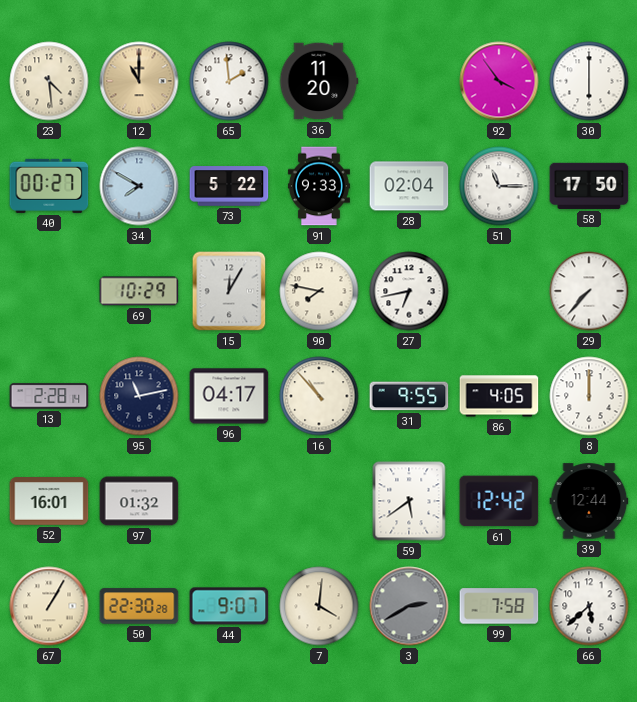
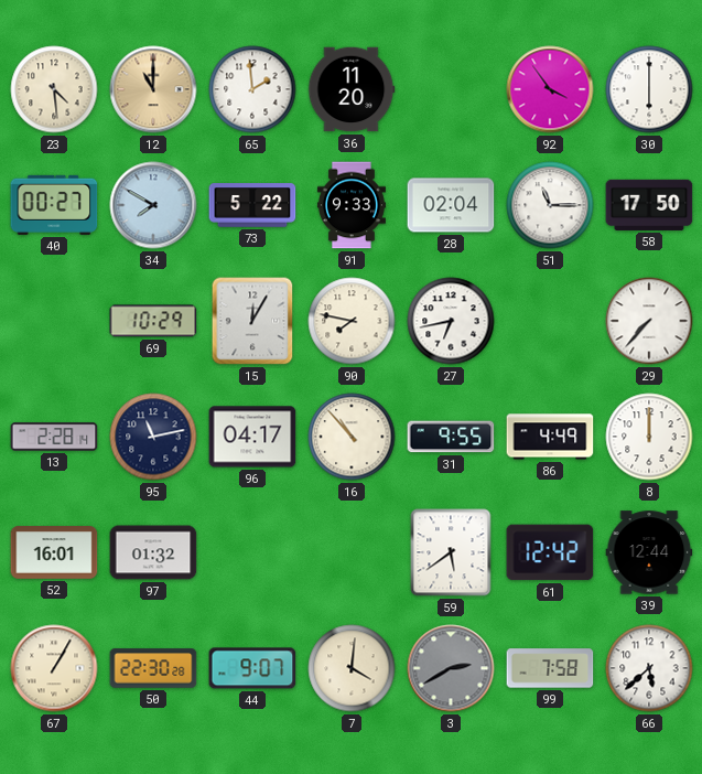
86: 4:05 -> 4:49
